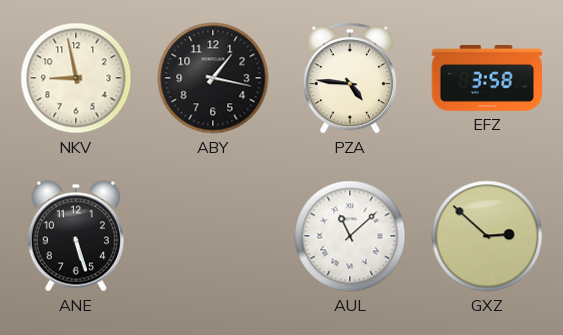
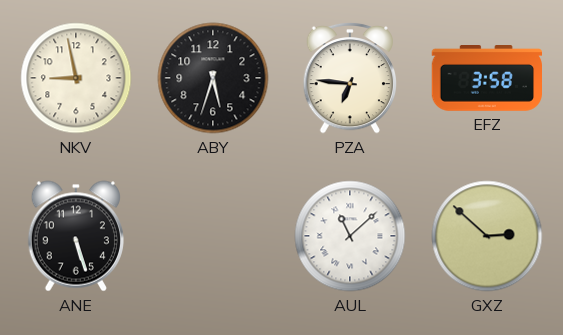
ABY: 1:17 -> 5:33
PZA: 4:46 -> 6:46
